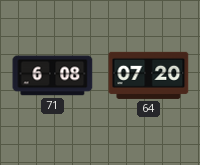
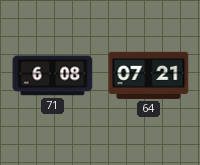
64: 07:20 -> 07:21
